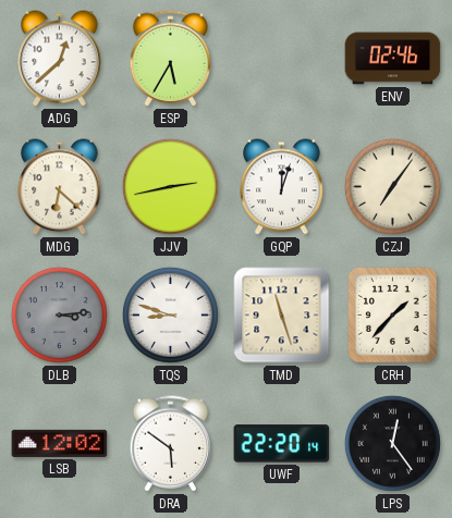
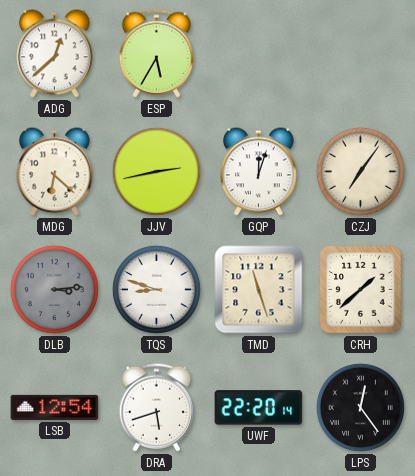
ENV: 02:46 -> none
CRH: 1:37 -> 1:38
LSB: 12:02 -> 12:54
DRA: 5:51 -> 5:42
